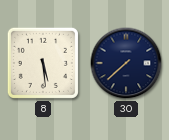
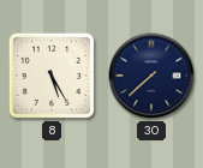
8: 5:29 -> 5:25
